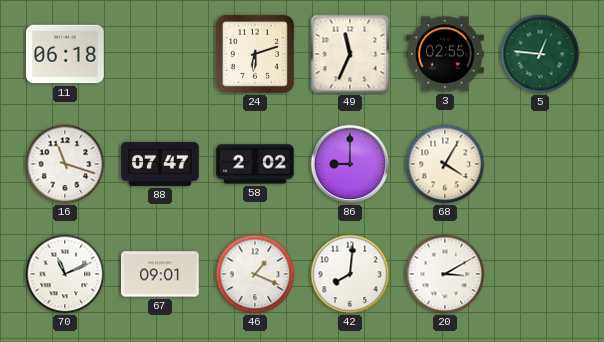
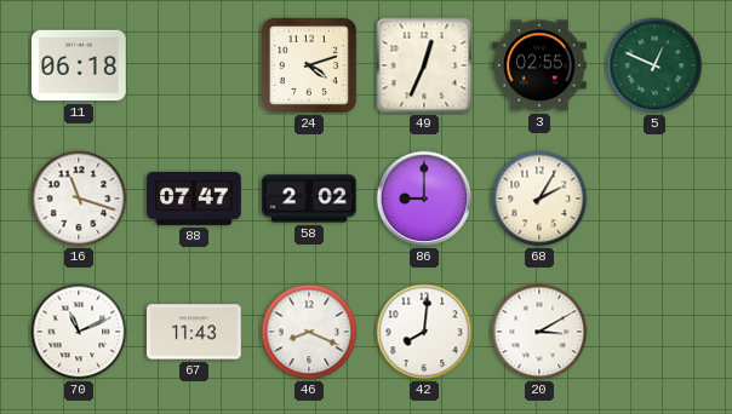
24: 6:12 -> 4:12
49: 11:34 -> 12:34
5: 12:46 -> 12:49
68: 4:05 -> 2:05
67: 09:01 -> 11:43
46: 1:19 -> 8:19
